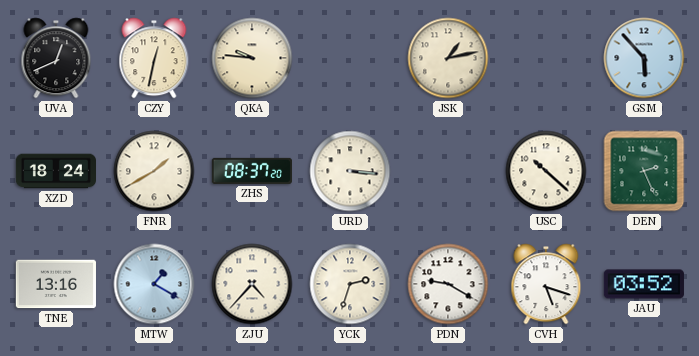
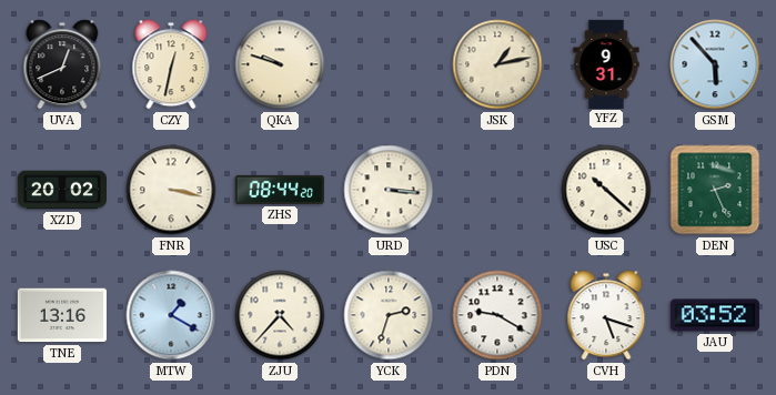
QKA: 9:46 -> 9:48
YFZ: none -> 9:31
XZD: 18:24 -> 20:02
FNR: 1:40 -> 3:17
ZHS: 08:37 -> 08:44
